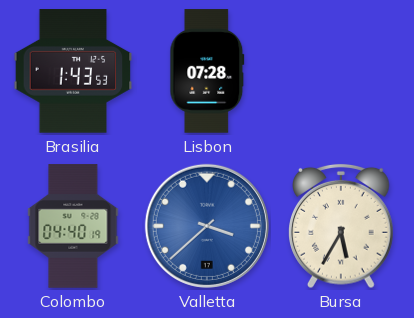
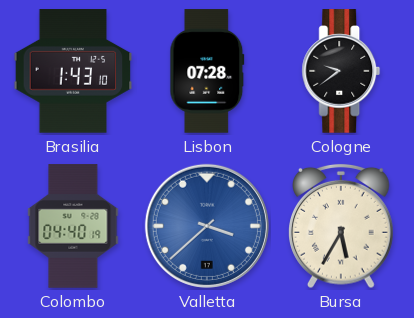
Brasilia: 1:43:53 -> 1:43:10
Cologne: none -> 9:39
